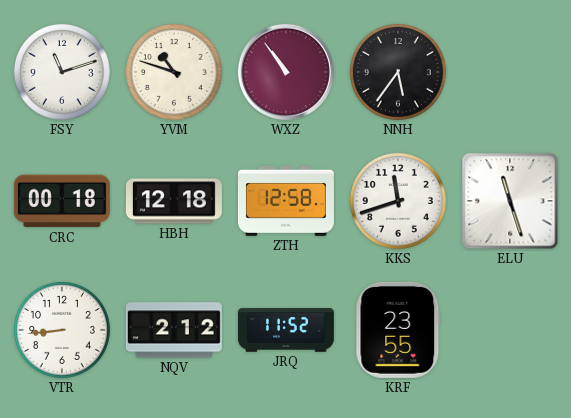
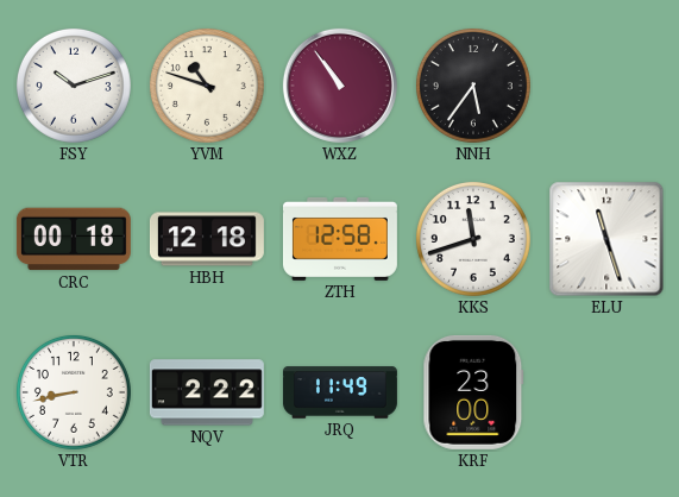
FSY: 11:12 -> 10:12
VTR: 8:44 -> 8:43
NQV: 2:12 -> 2:22
JRQ: 11:52 -> 11:49
KRF: 23:55 -> 23:00
